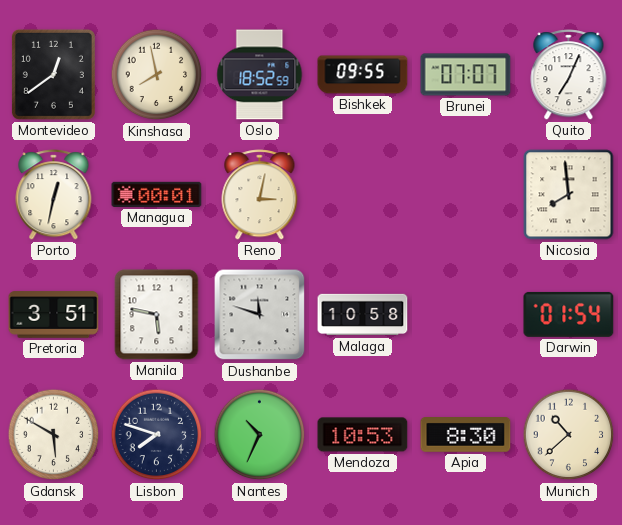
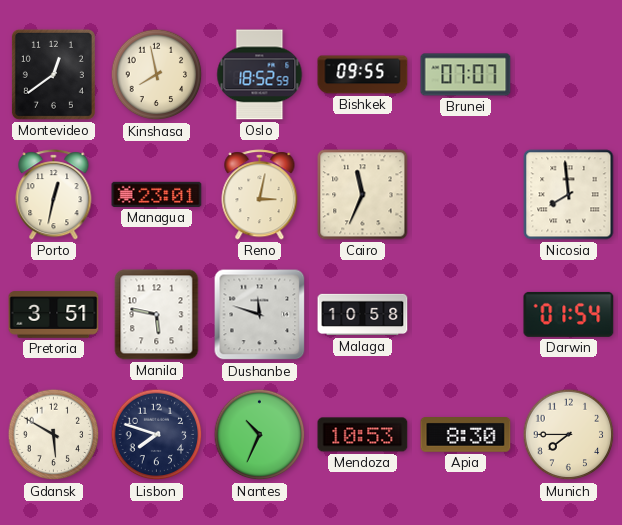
Quito: 7:04 -> none
Managua: 00:01 -> 23:01
Cairo: none -> 11:34
Munich: 10:38 -> 7:45
